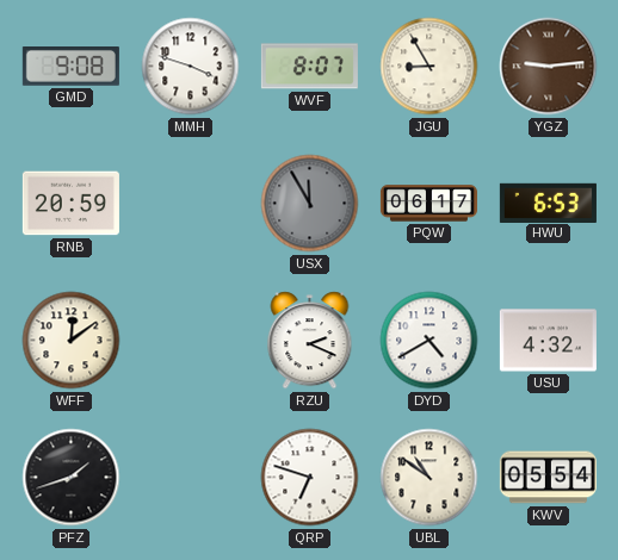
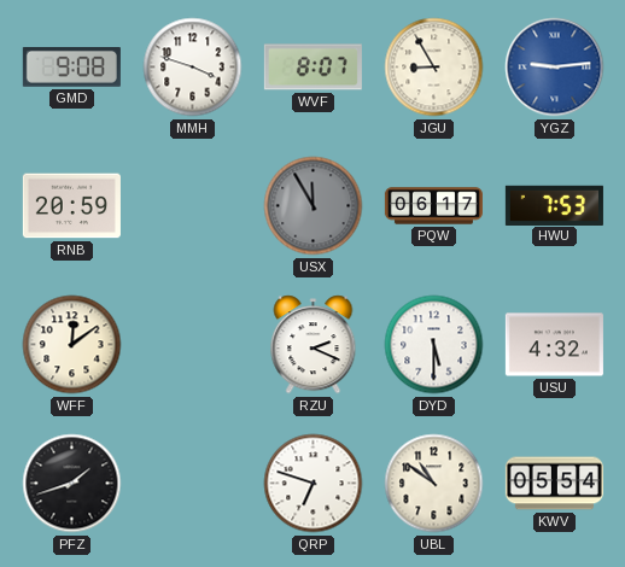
YGZ dial: brown -> blue
HWU: 6:53 -> 7:53
DYD: 4:40 -> 5:30
